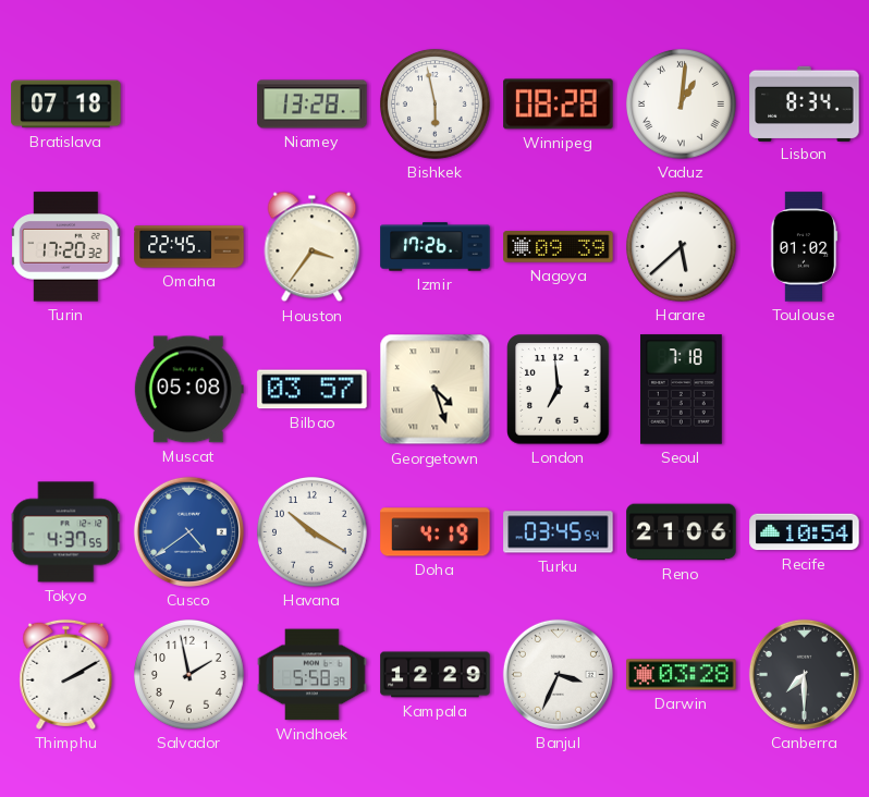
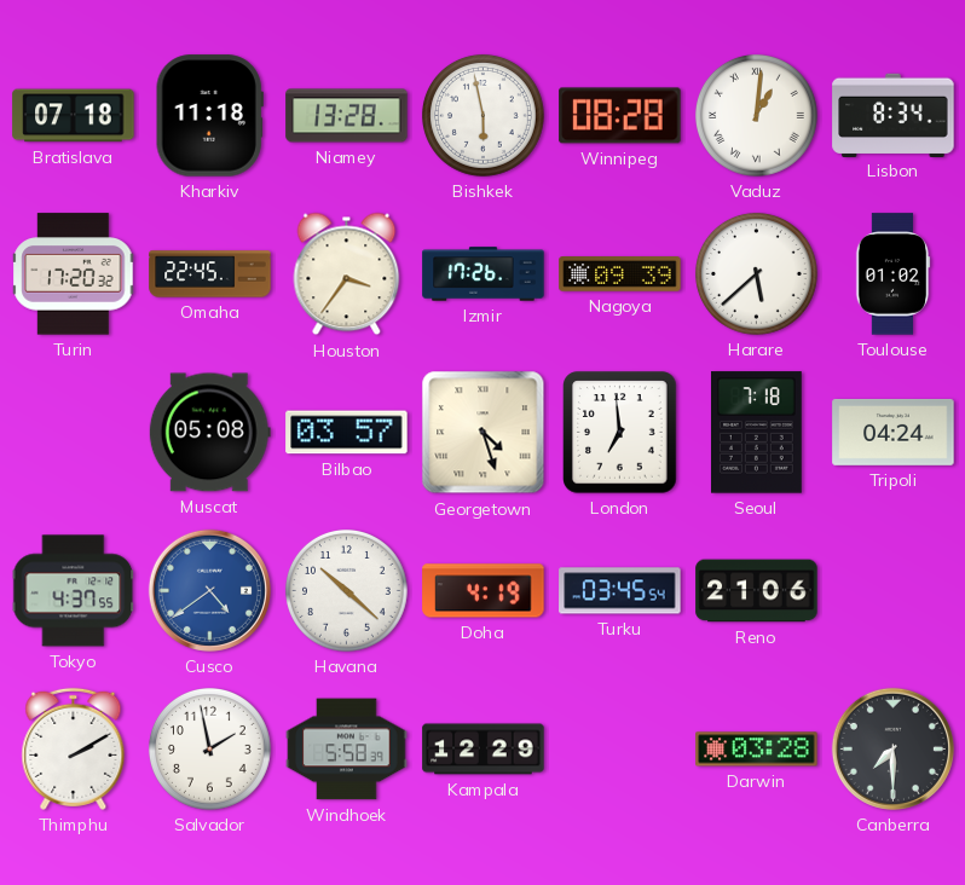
Kharkiv: none -> 11:18
Tripoli: none -> 04:24
Havana: 10:20 -> 10:22
Recife: 10:54 -> none
Banjul: 3:34 -> none
